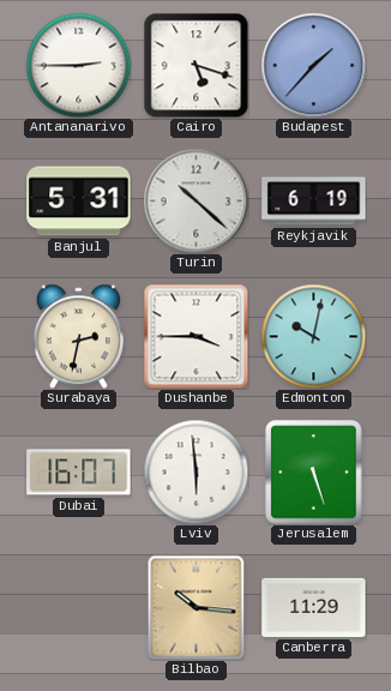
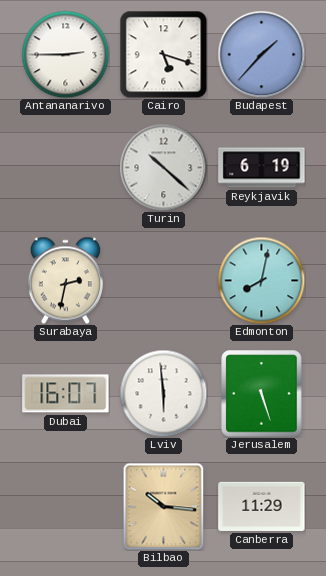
Banjul: 5:31 -> none
Dushanbe: 3:45 -> none
Edmonton: 10:02 -> 8:02
